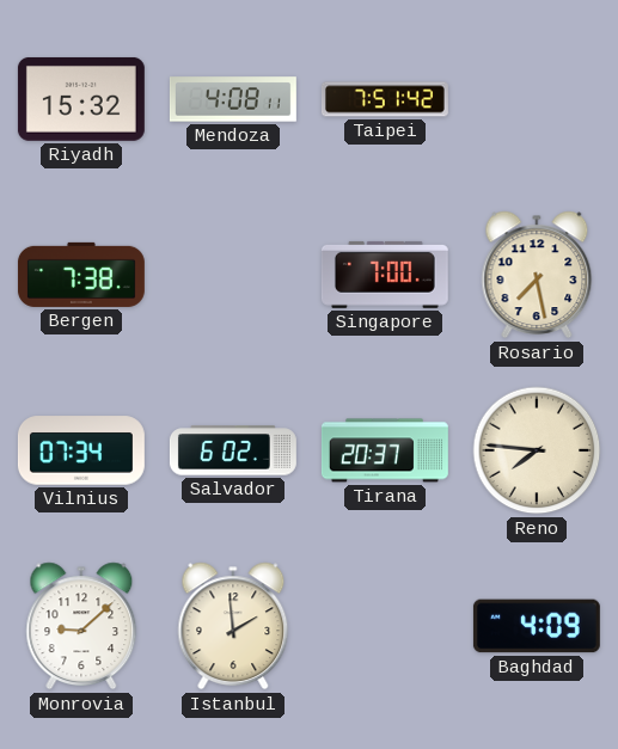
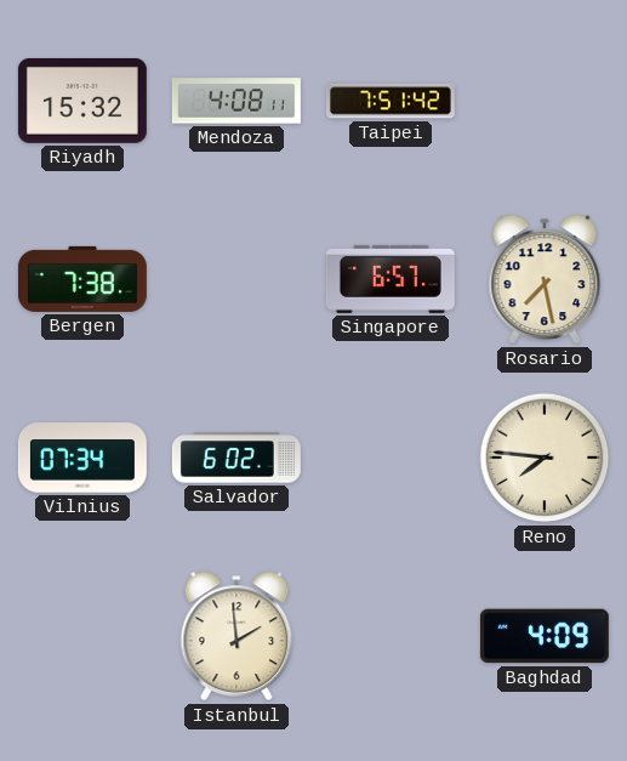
Singapore: 7:00 -> 6:57
Tirana: 20:37 -> none
Monrovia: 9:08 -> none
